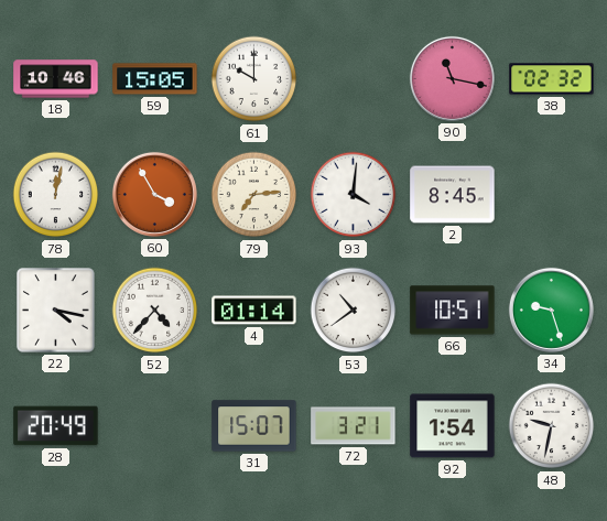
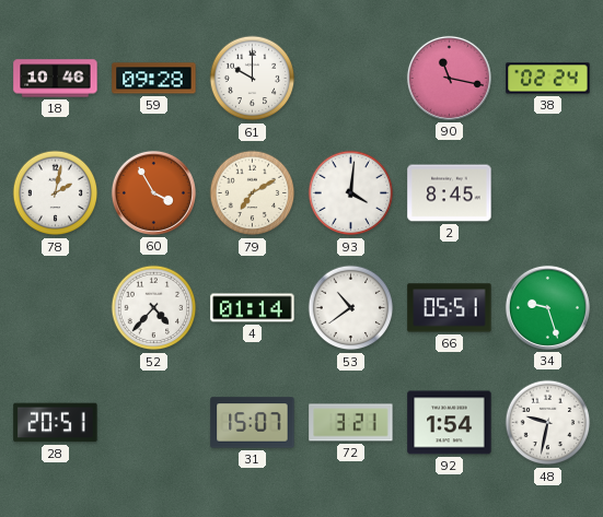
59: 15:05 -> 09:28
38: 02:32 -> 02:24
78: 12:02 -> 2:02
79: 7:14 -> 7:10
22: 4:17 -> none
66: 10:51 -> 05:51
28: 20:49 -> 20:51
